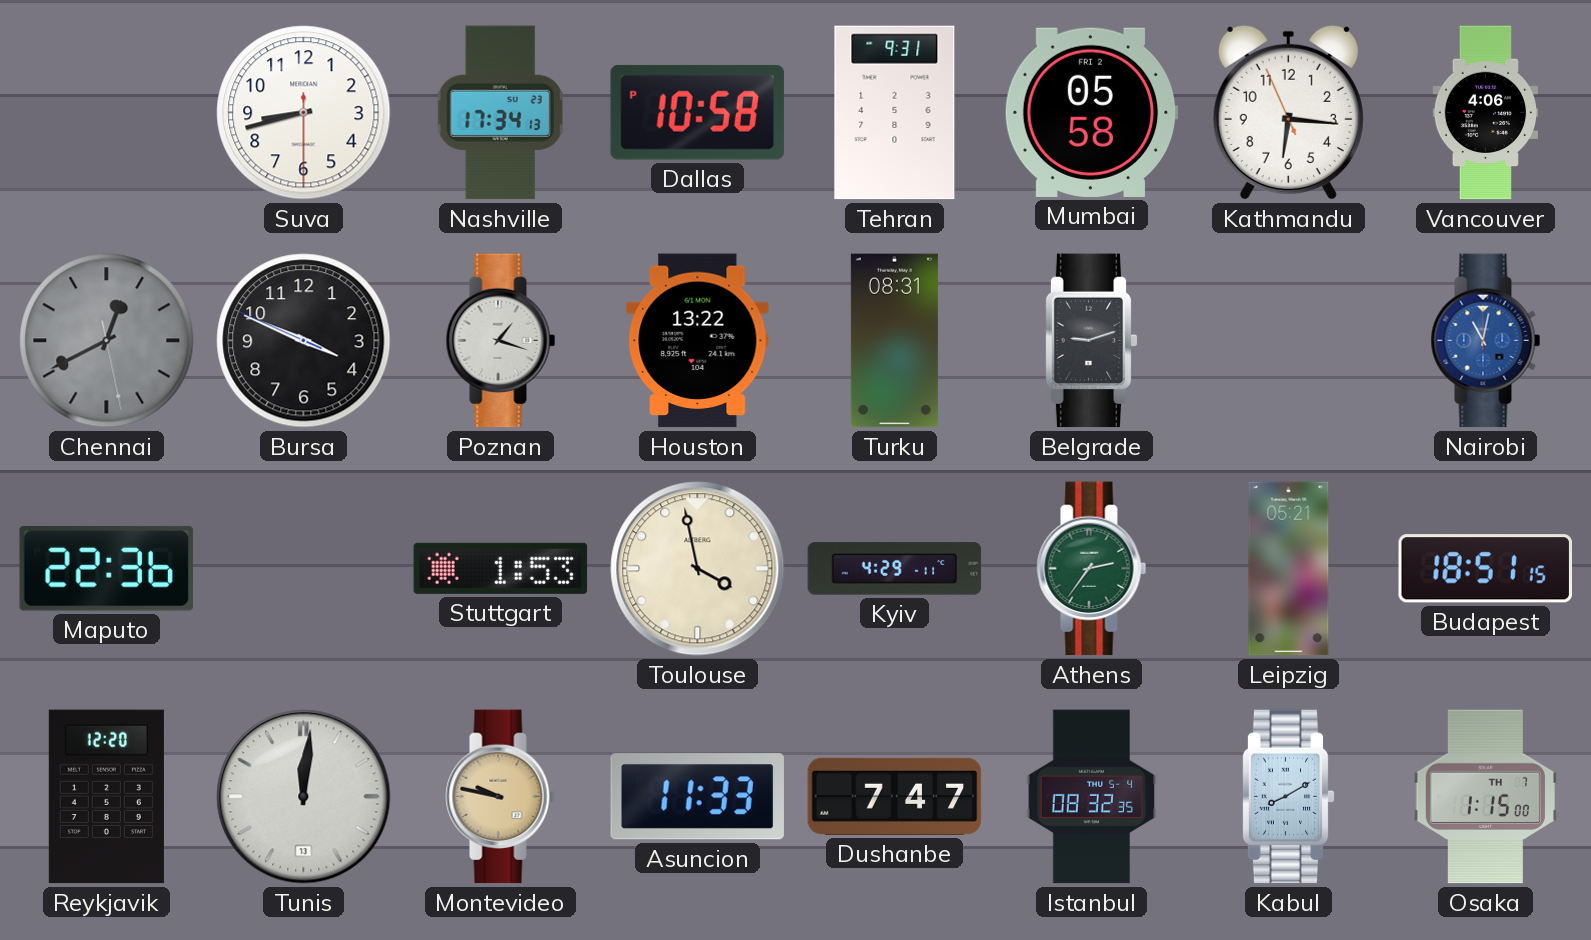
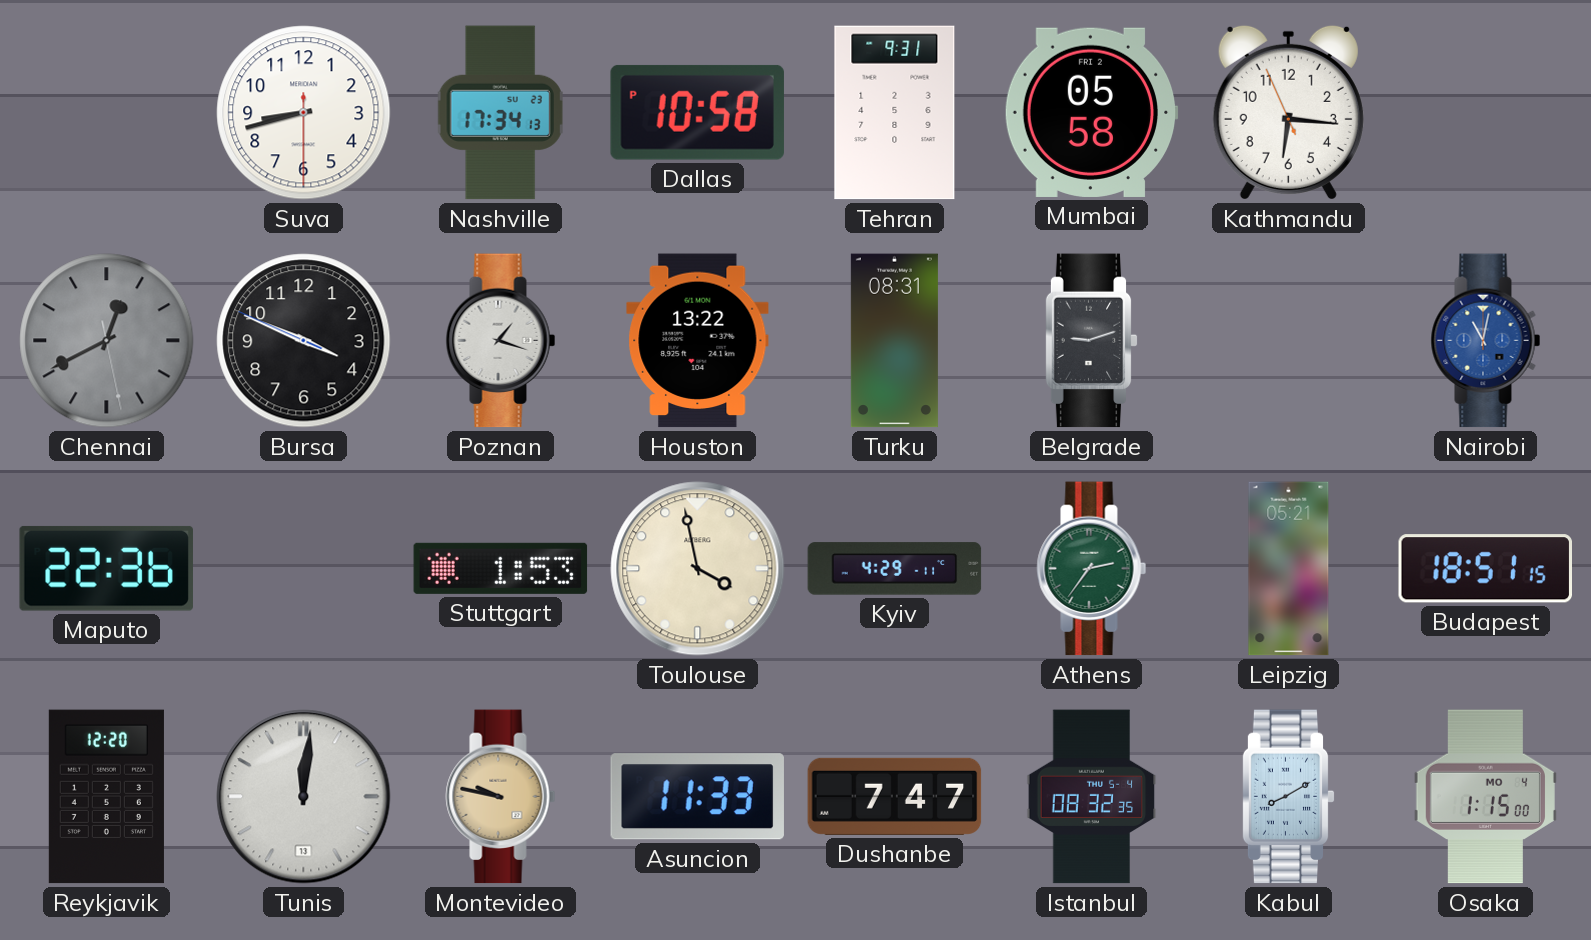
Vancouver: 4:06 -> none
Osaka date: TH 7 -> MO 4
